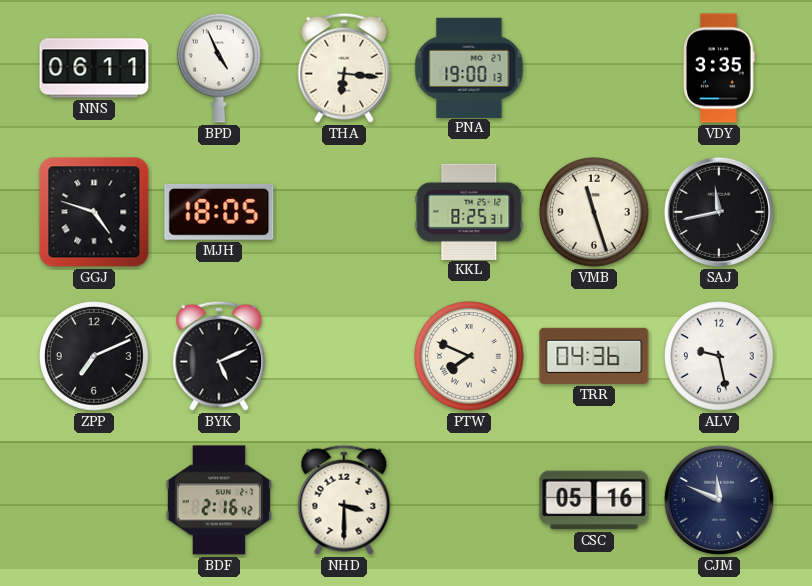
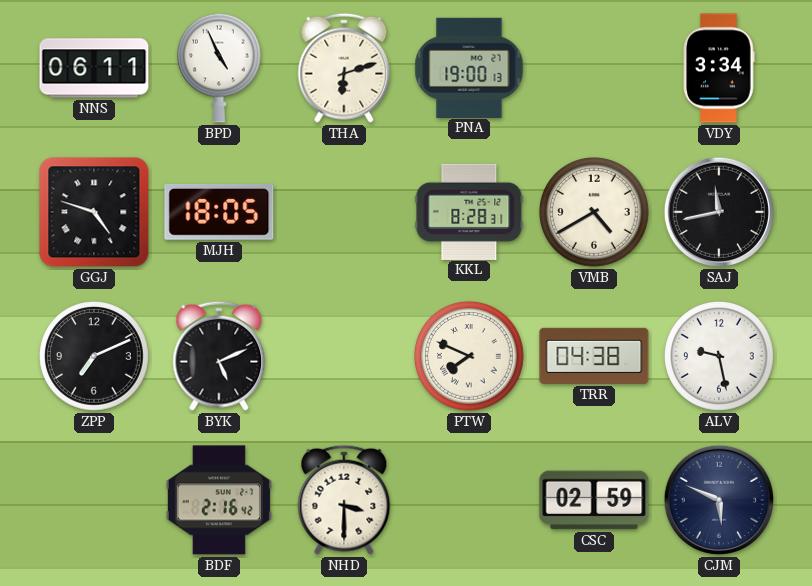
THA: 6:16 -> 6:12
VDY: 3:35 -> 3:34
KKL: 8:25 -> 8:28
VMB: 11:27 -> 4:40
TRR: 04:36 -> 04:38
CSC: 05:16 -> 02:59
CJM: 11:49 -> 5:49
